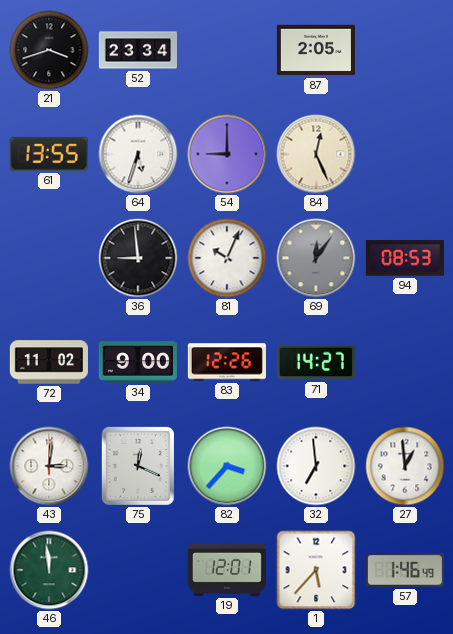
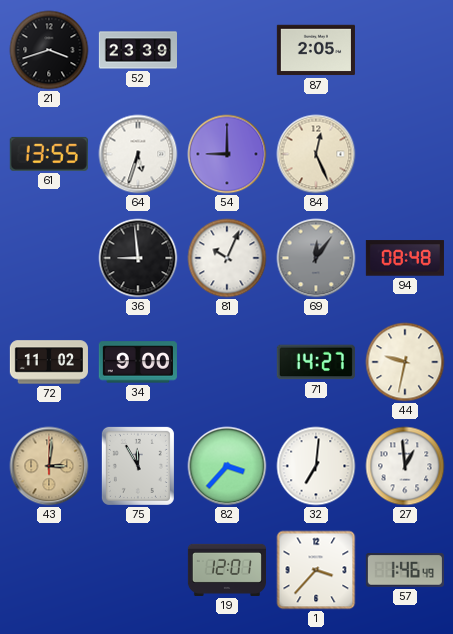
52: 23:34 -> 23:39
94: 08:53 -> 08:48
83: 12:26 -> none
44: none -> 9:32
43 dial: white -> champagne
75: 12:19 -> 11:55
32: 6:59 -> 7:01
46: 11:59 -> none
1: 5:37 -> 3:37
